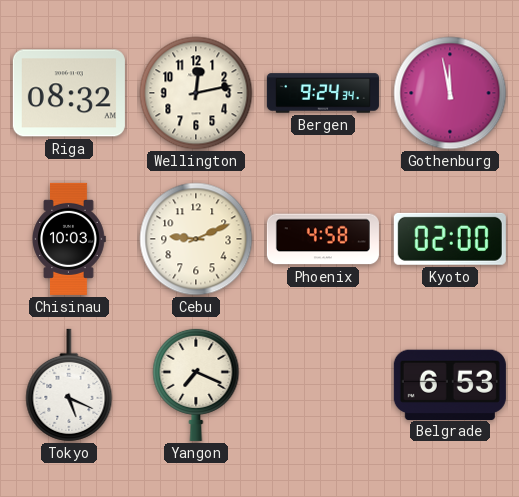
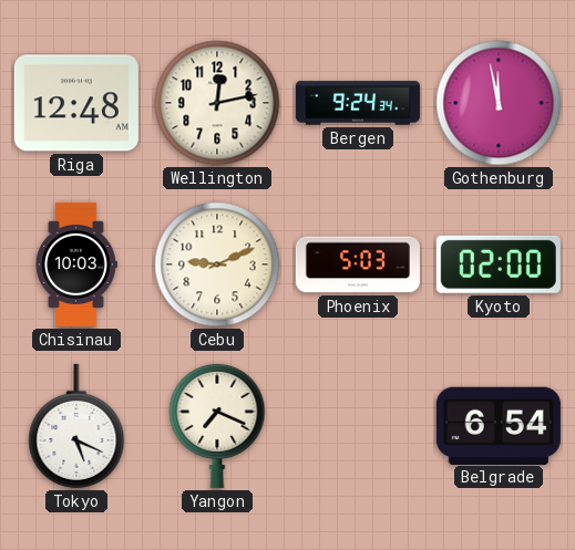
Riga: 08:32 -> 12:48
Phoenix: 4:58 -> 5:03
Belgrade: 6:53 -> 6:54
